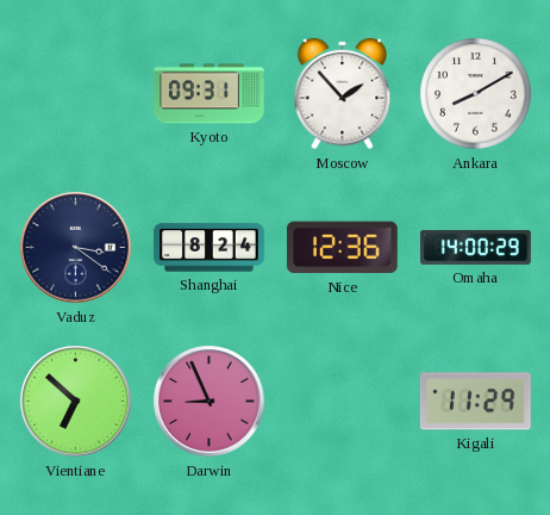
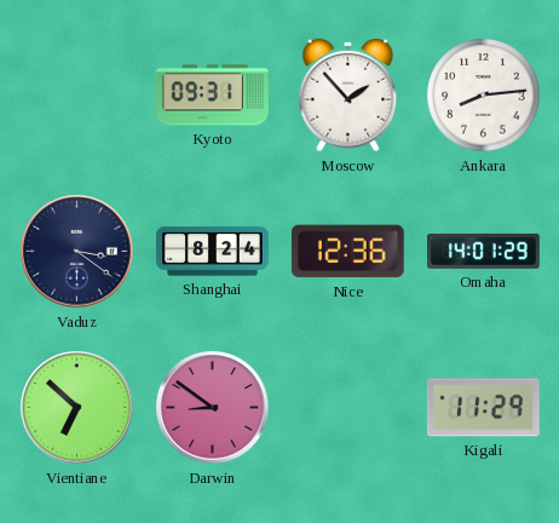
Ankara: 8:10 -> 8:14
Omaha: 14:00 -> 14:01
Darwin: 8:56 -> 8:51
